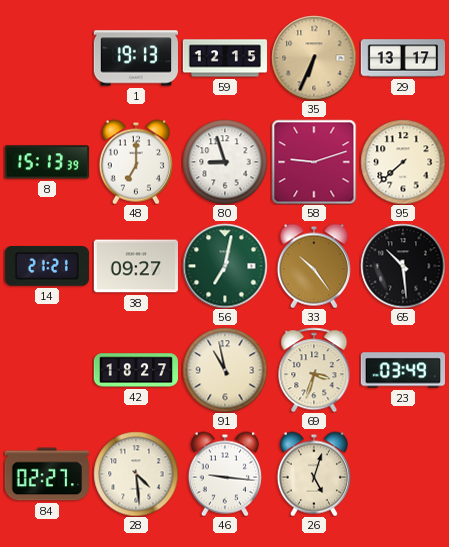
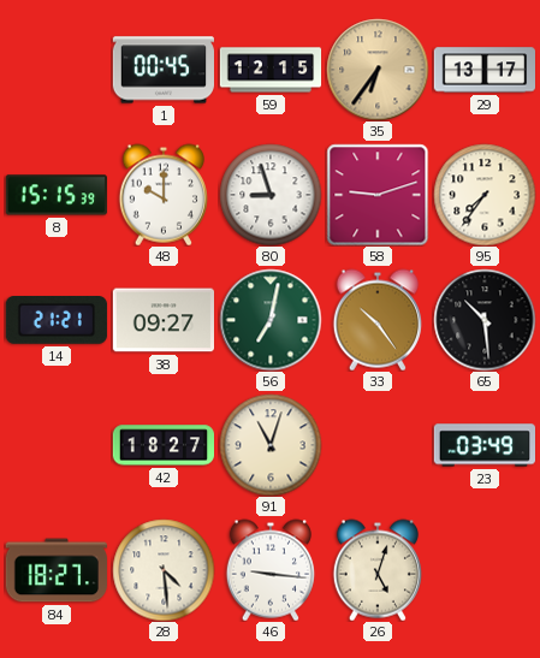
1: 19:13 -> 00:45
35: 6:34 -> 6:36
8: 15:13 -> 15:15
48: 7:00 -> 10:00
95: 7:38 -> 7:36
91: 10:58 -> 11:03
69: 3:33 -> none
84: 02:27 -> 18:27
